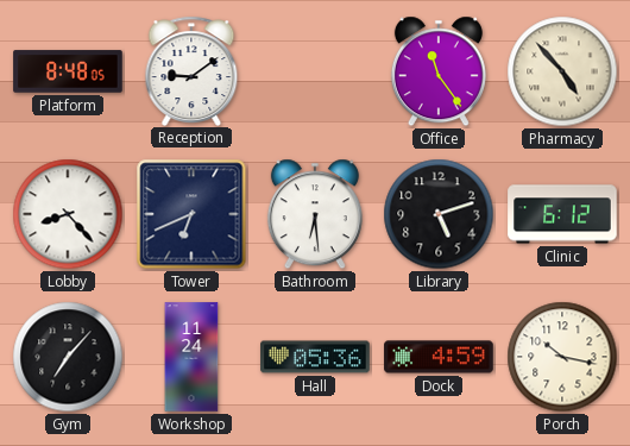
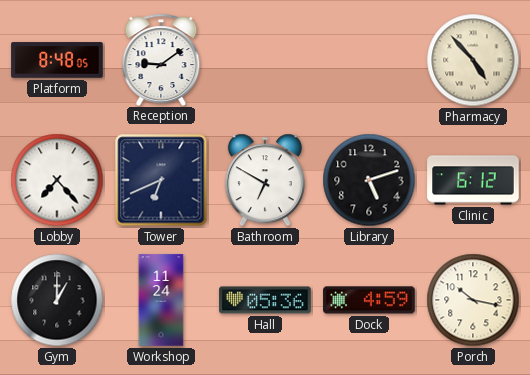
Office: 11:24 -> none
Lobby: 8:23 -> 7:23
Bathroom: 6:29 -> 6:50
Gym: 7:07 -> 1:00
